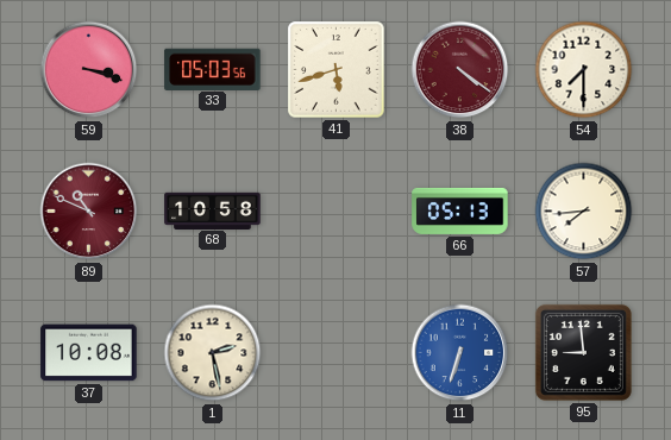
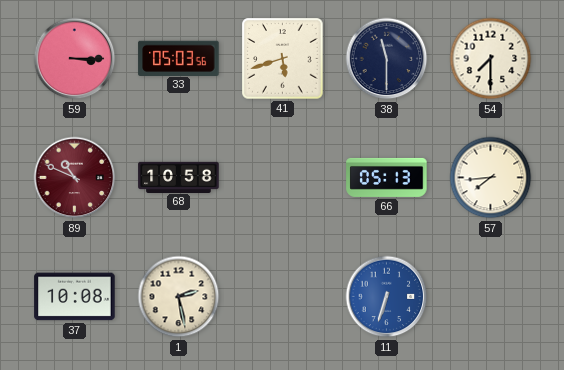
59: 3:18 -> 3:15
38: 4:21 -> 11:30
38 dial: burgundy -> navy
95: 8:59 -> none
